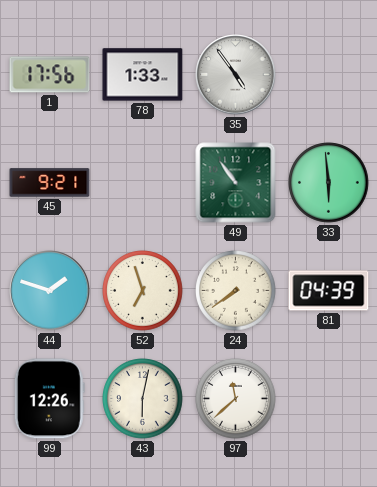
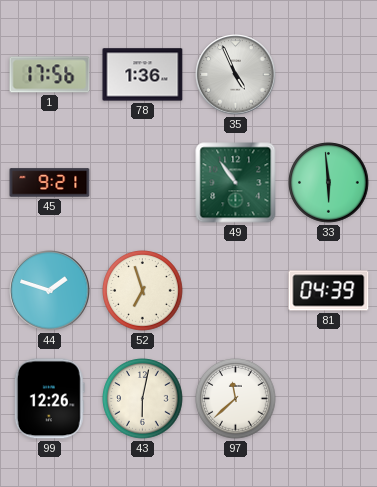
78: 1:33 -> 1:36
35: 4:54 -> 4:56
24: 7:39 -> none
